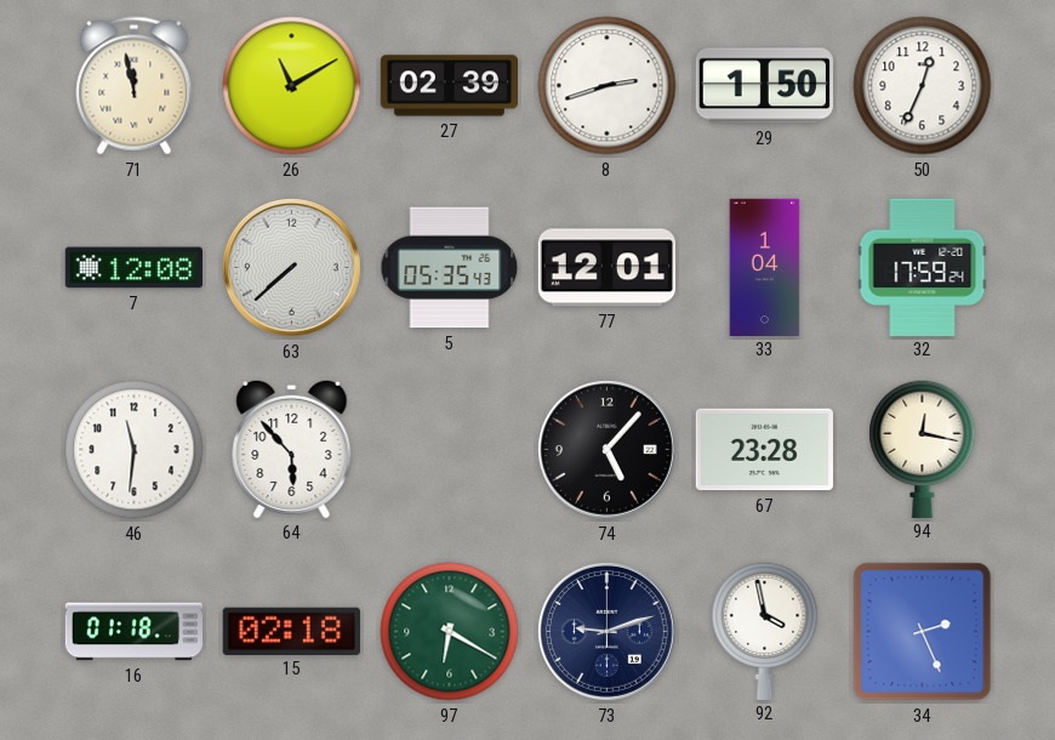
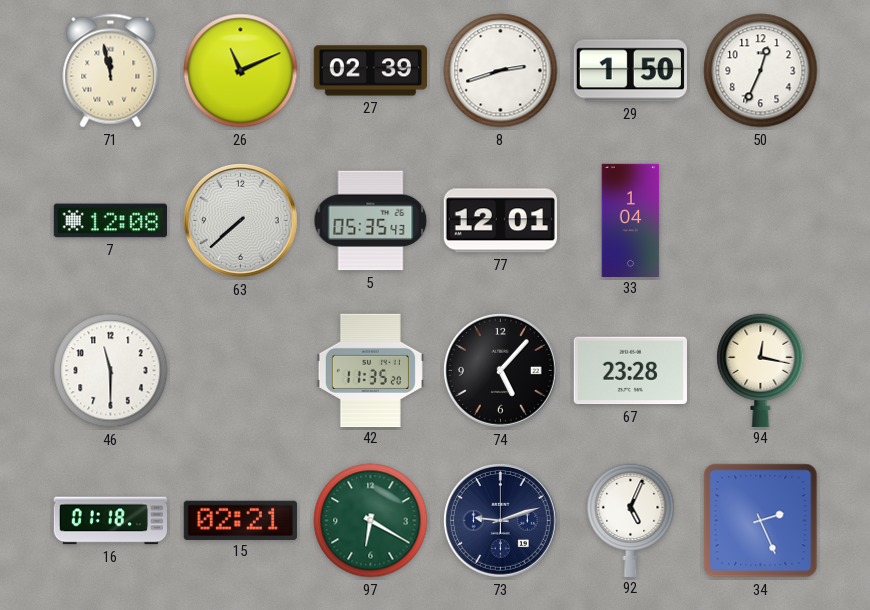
26: 11:10 -> 11:11
32: 17:59 -> none
46: 11:31 -> 11:30
64: 5:53 -> none
42: none -> 11:35
15: 02:18 -> 02:21
92: 3:58 -> 5:04
